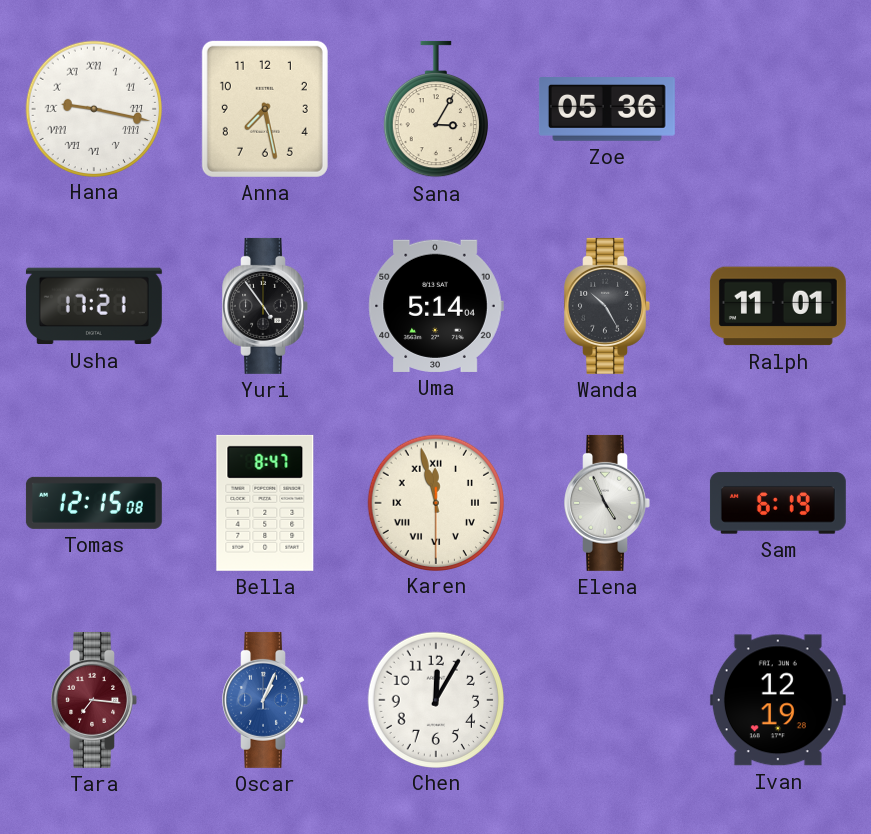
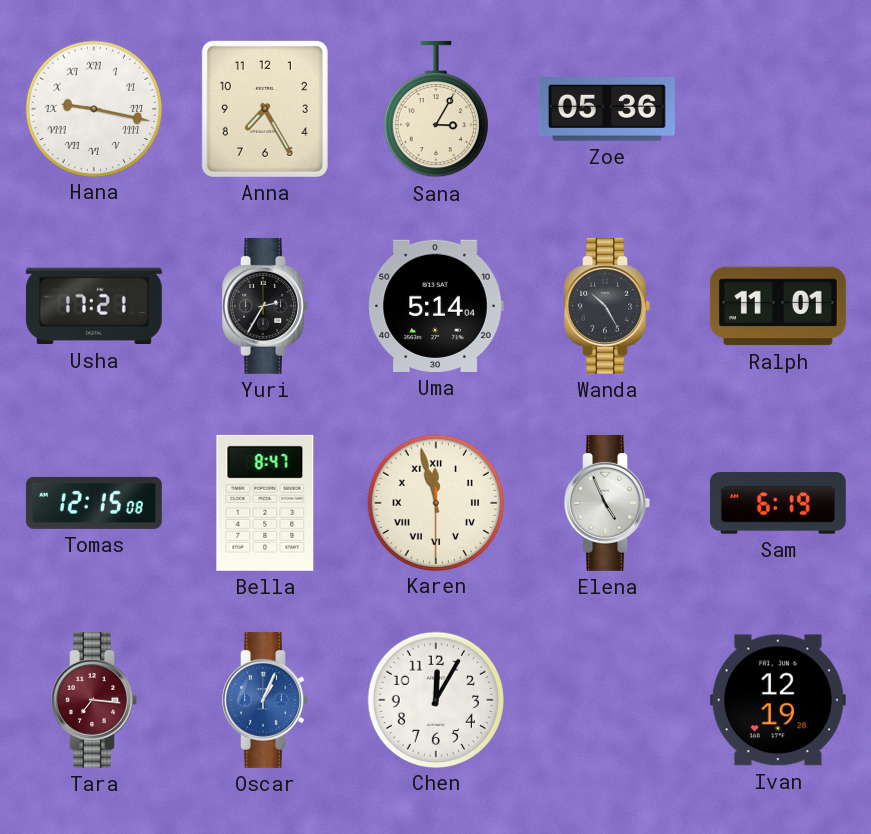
Anna: 7:28 -> 7:25
Yuri: 4:54 -> 2:35
